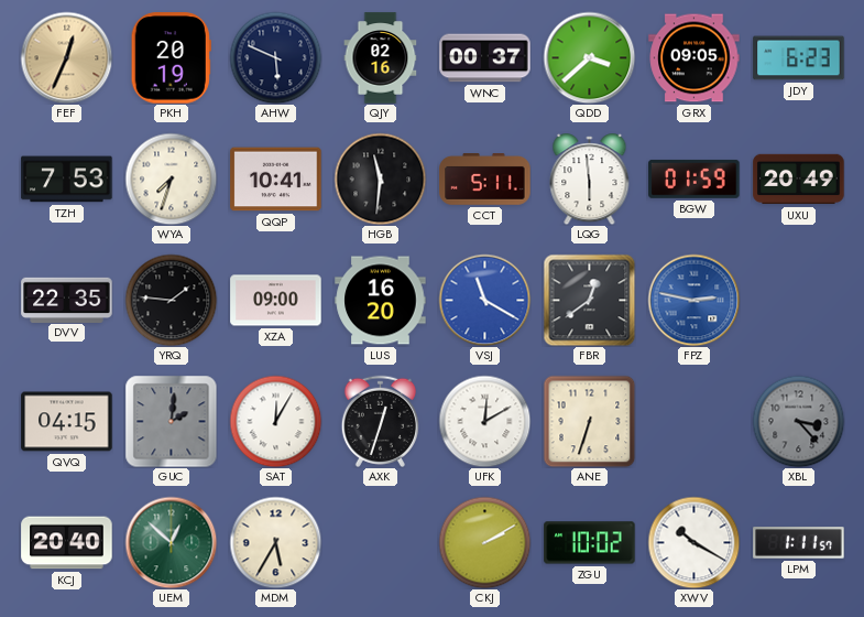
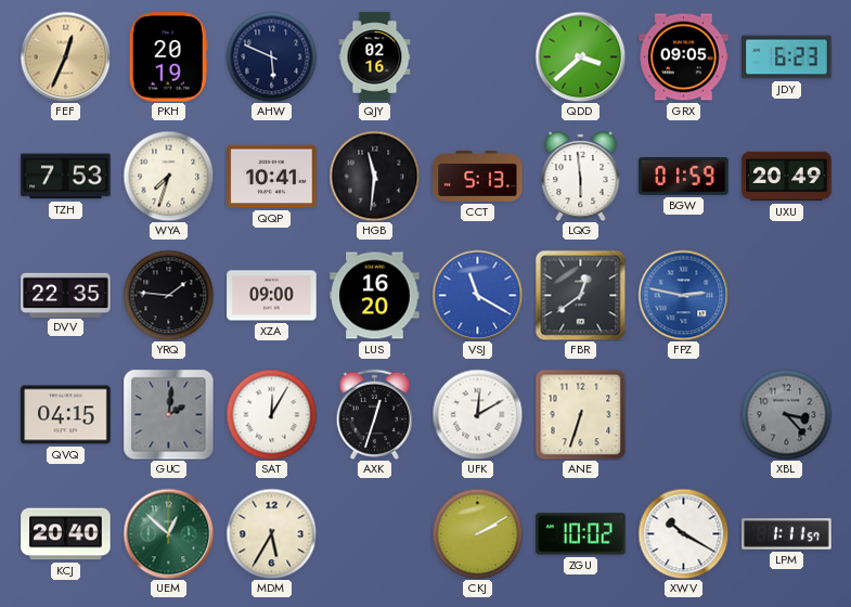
WNC: 00:37 -> none
CCT: 5:11 -> 5:13
